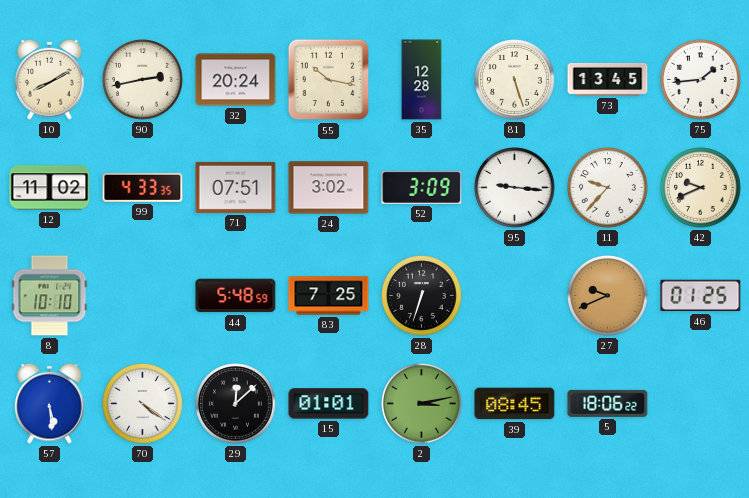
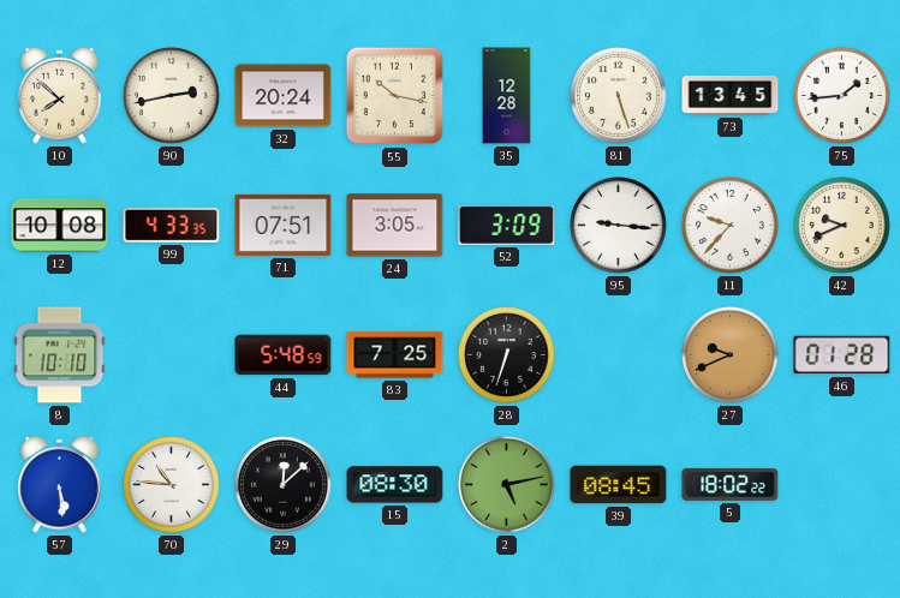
10: 8:10 -> 7:52
12: 11:02 -> 10:08
24: 3:02 -> 3:05
46: 01:25 -> 01:28
70: 4:21 -> 10:46
15: 01:01 -> 08:30
2: 3:13 -> 5:13
5: 18:06 -> 18:02
